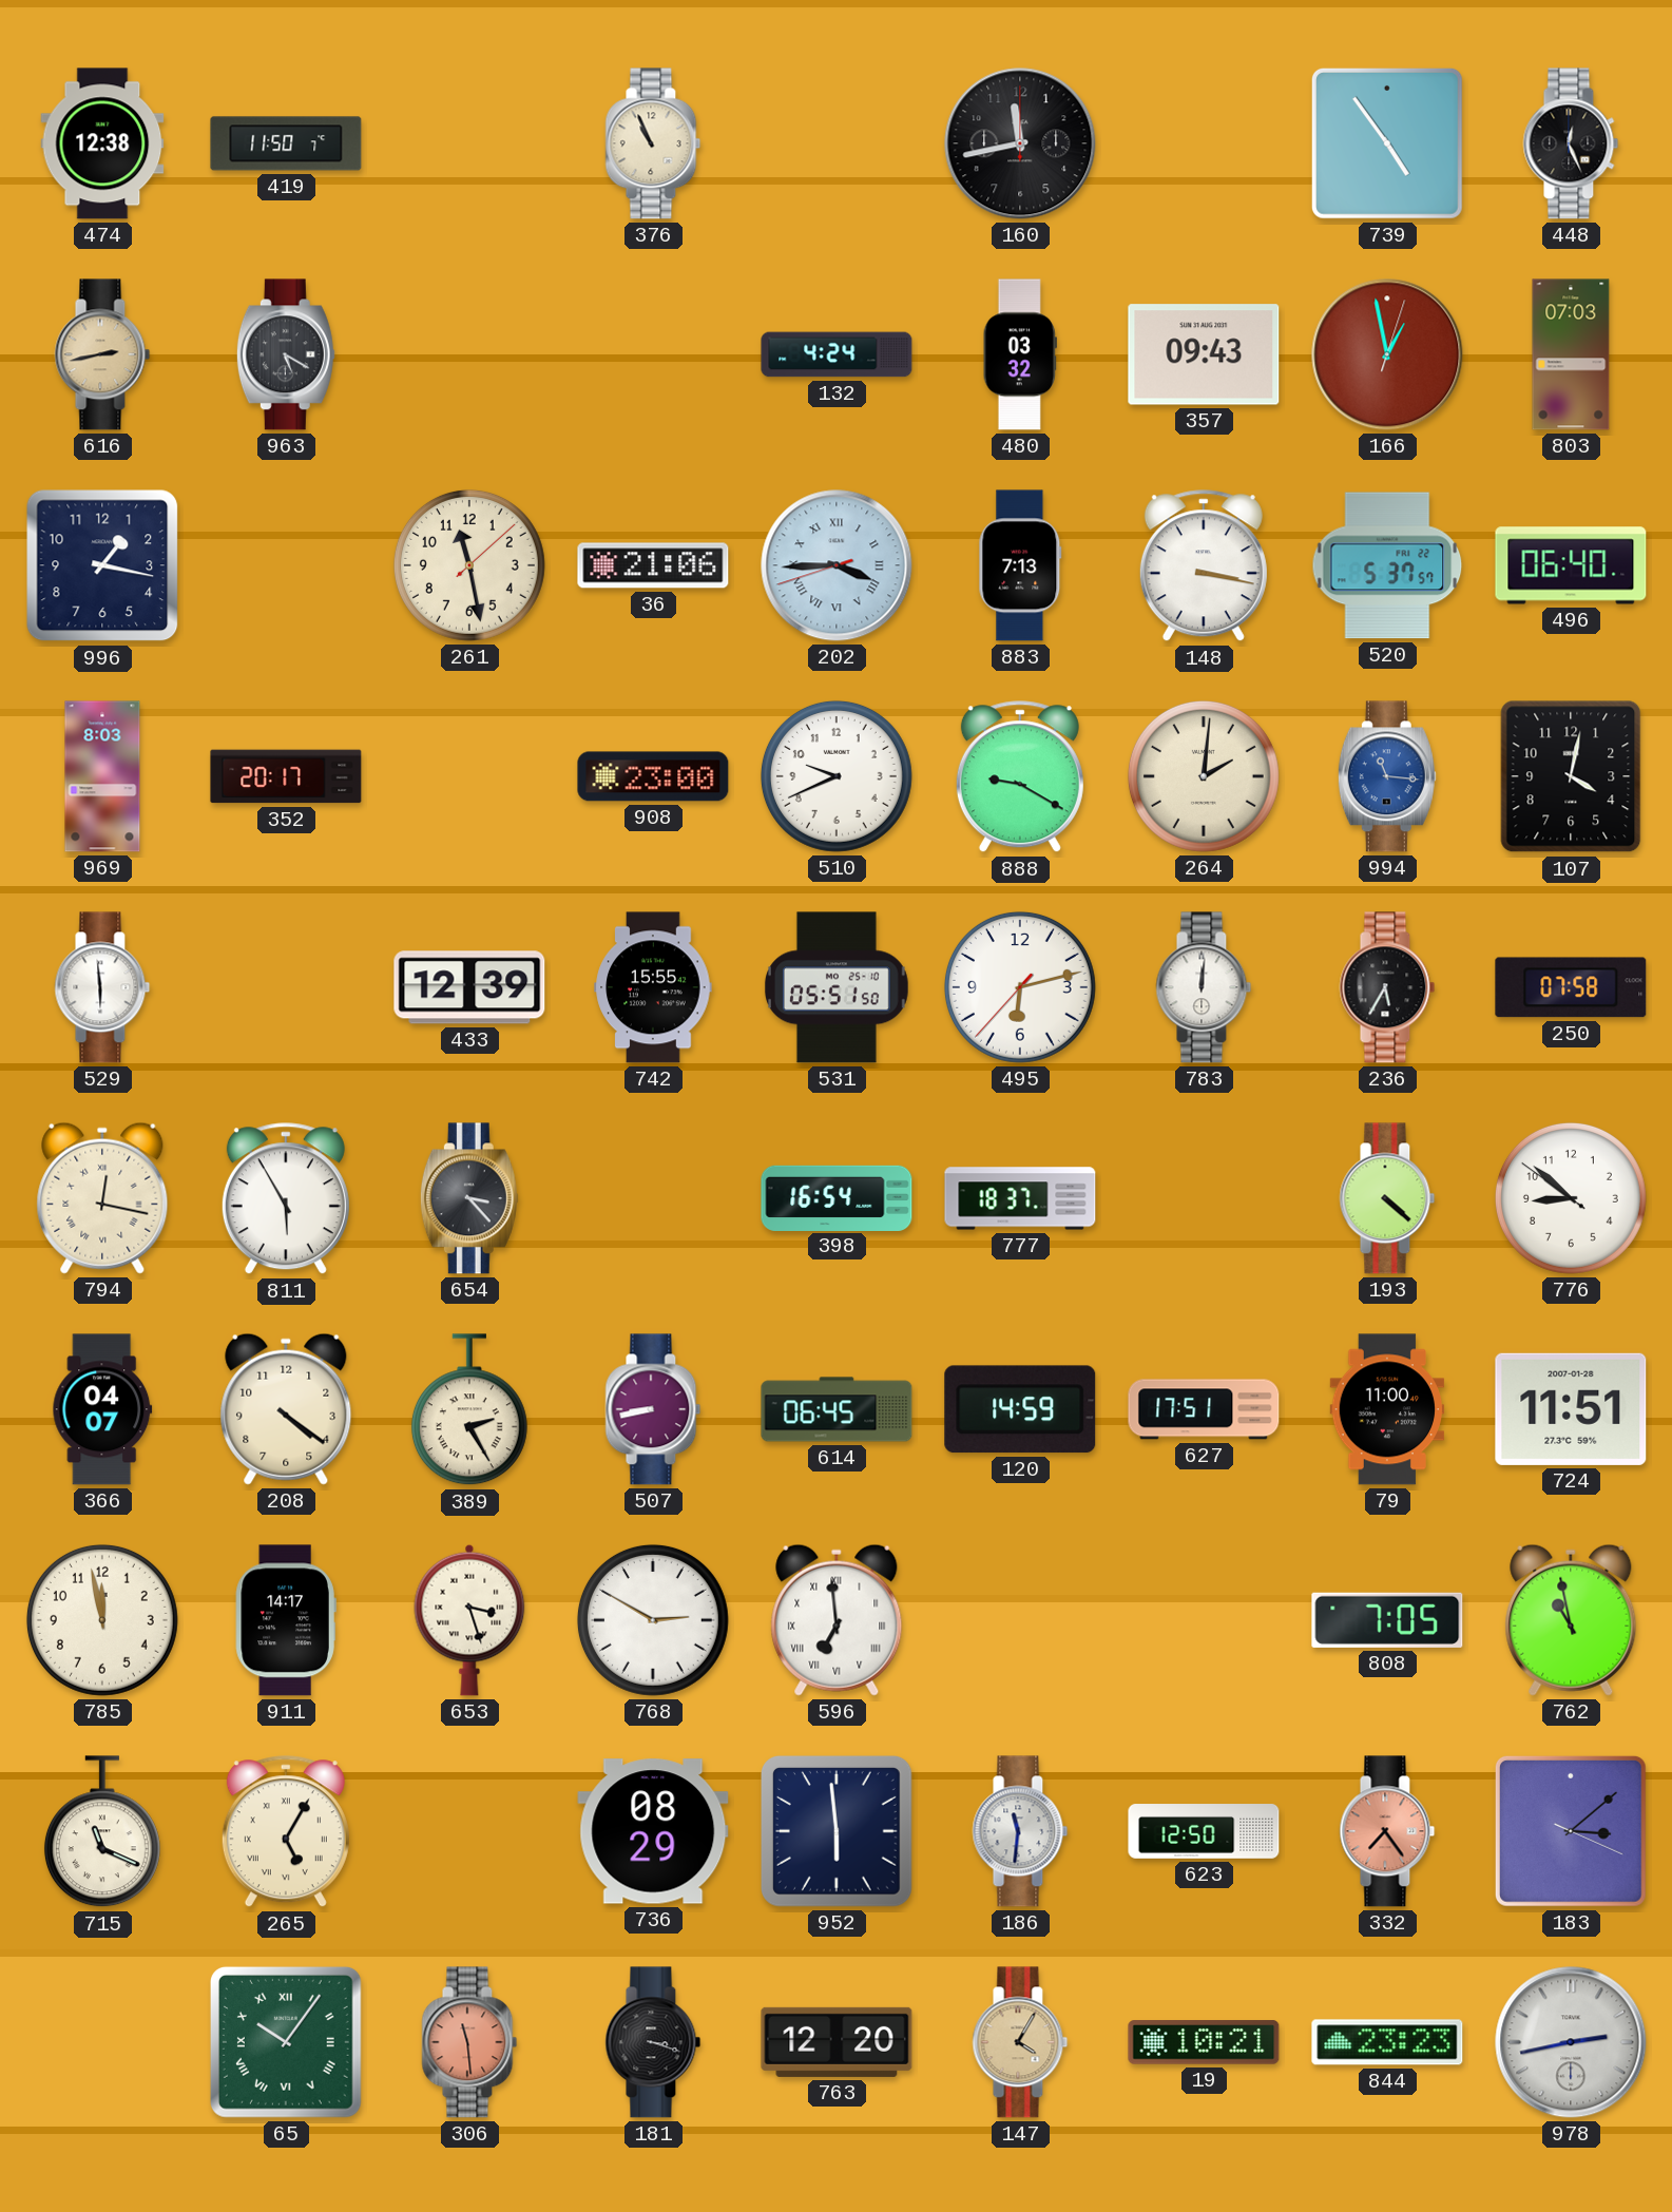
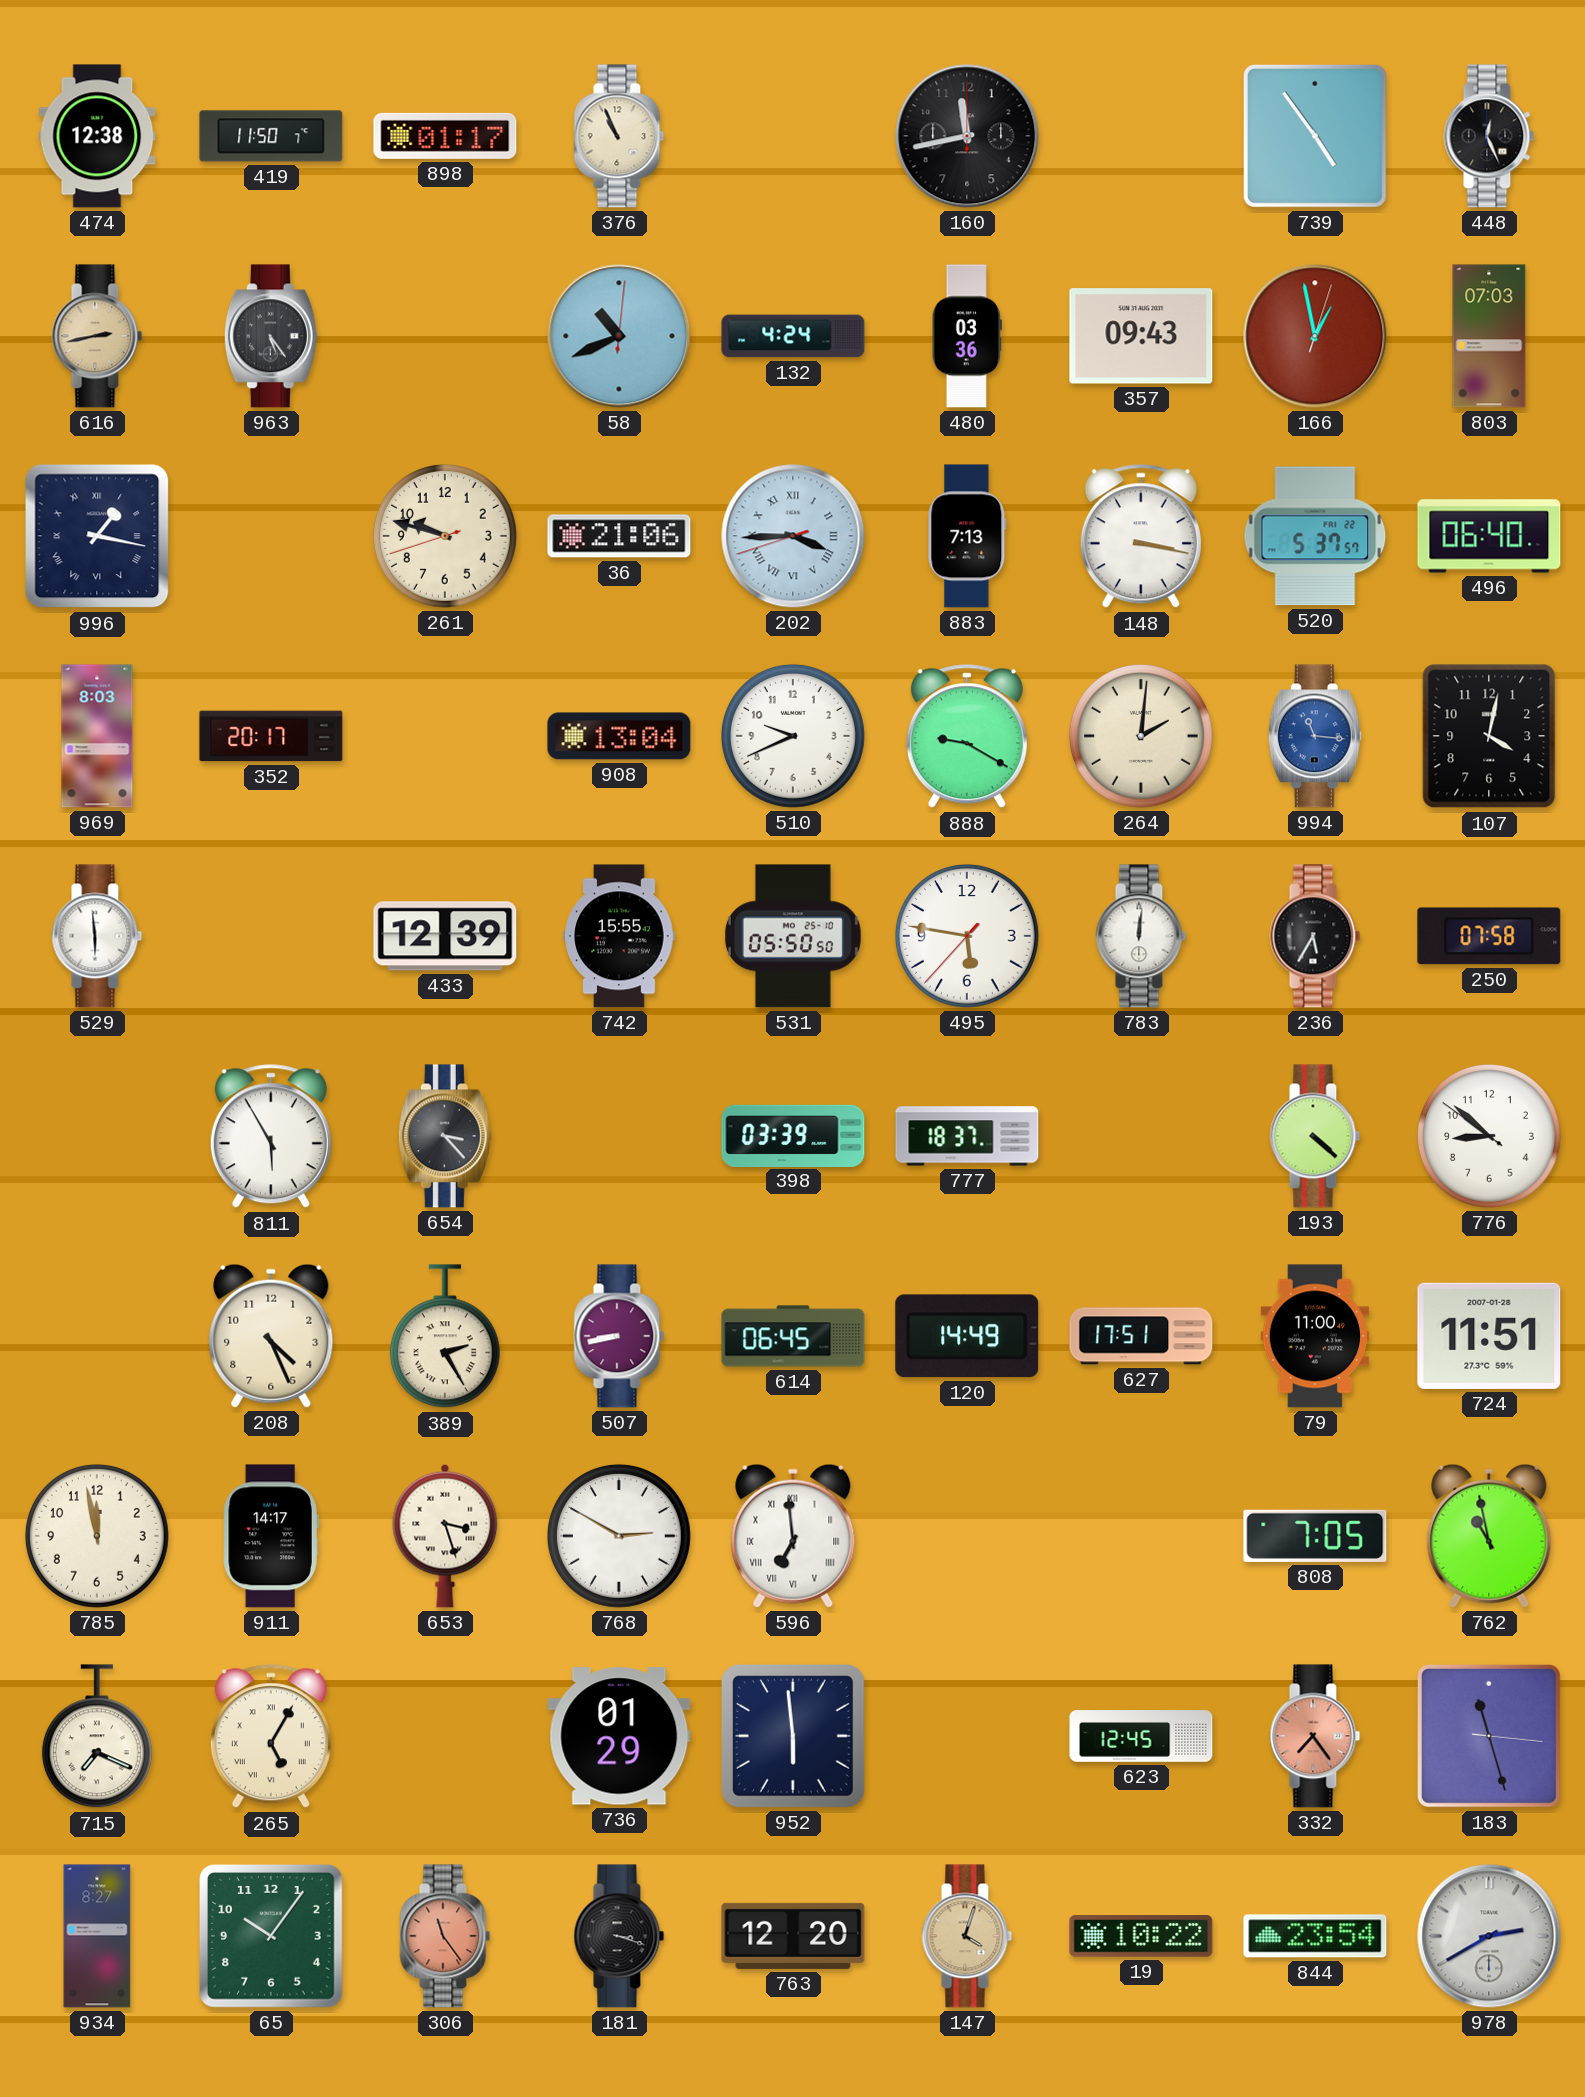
898: none -> 01:17
963: 5:20 -> 5:24
58: none -> 10:41
480: 03:32 -> 03:36
996 numerals: Arabic -> Roman
261: 11:28 -> 9:47
908: 23:00 -> 13:04
531: 05:51 -> 05:50
495: 6:12 -> 5:46
794: 12:17 -> none
398: 16:54 -> 03:39
366: 04:07 -> none
208: 4:21 -> 4:26
120: 14:59 -> 14:49
715: 11:19 -> 7:19
736: 08:29 -> 01:29
186: 11:31 -> none
623: 12:50 -> 12:45
183: 3:08 -> 11:27
934: none -> 8:27
65 numerals: Roman -> Arabic
306: 11:29 -> 11:24
147: 4:05 -> 4:03
19: 10:21 -> 10:22
844: 23:23 -> 23:54
978: 2:43 -> 2:40
